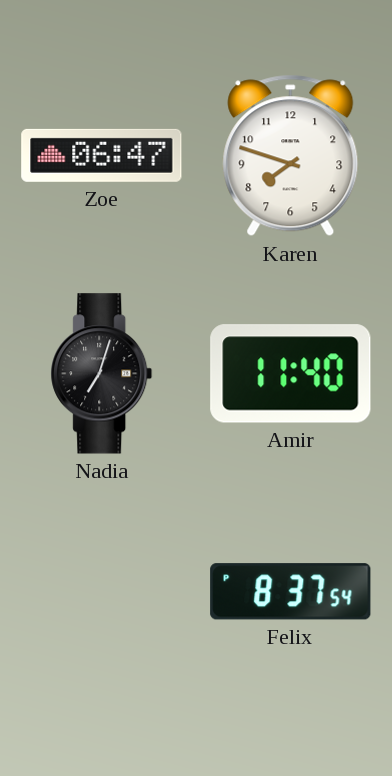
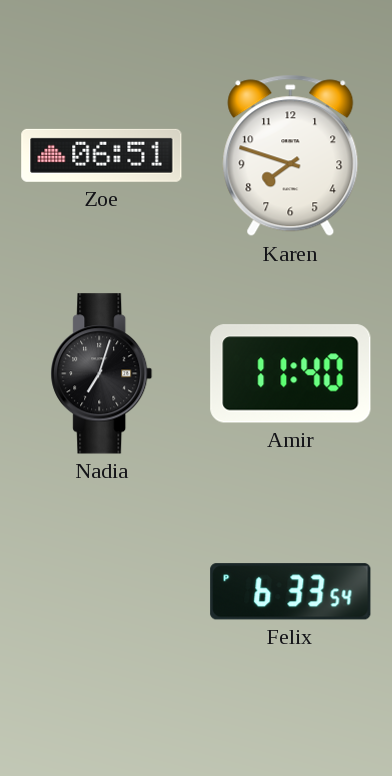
Zoe: 06:47 -> 06:51
Felix: 8:37 -> 6:33
